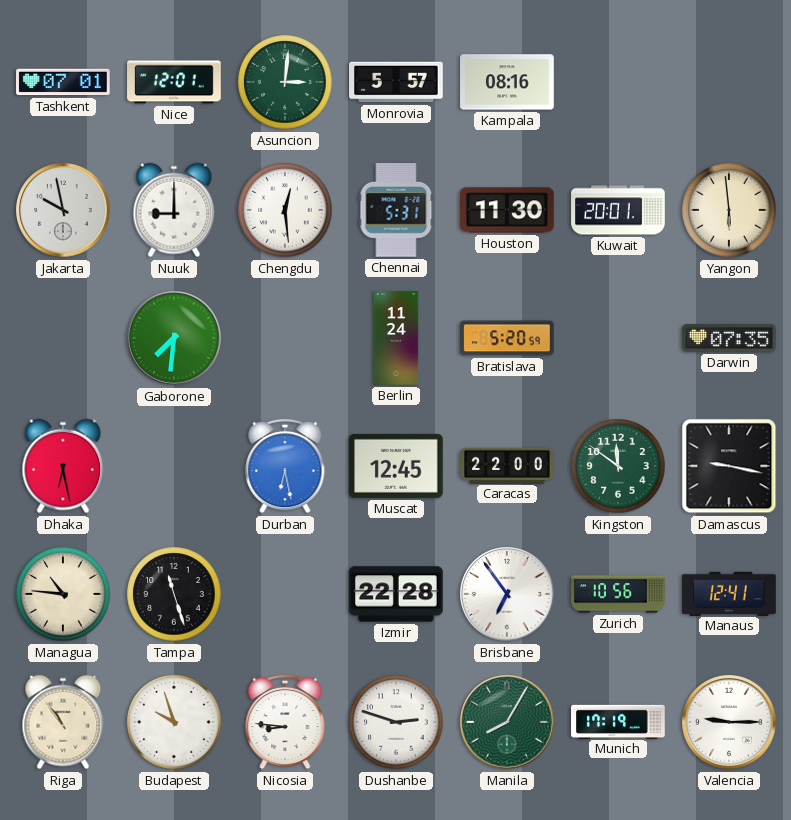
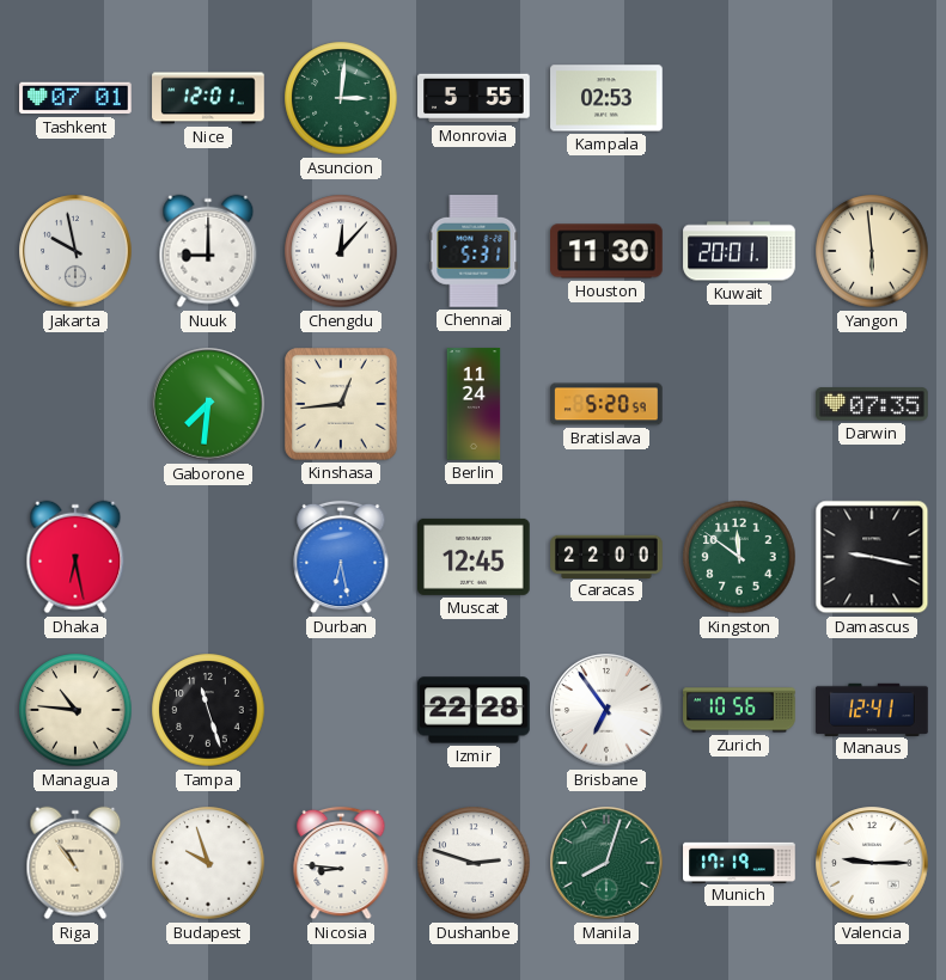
Monrovia: 5:57 -> 5:55
Kampala: 08:16 -> 02:53
Chengdu: 12:29 -> 12:07
Kinshasa: none -> 12:44
Manila: 8:05 -> 8:03
